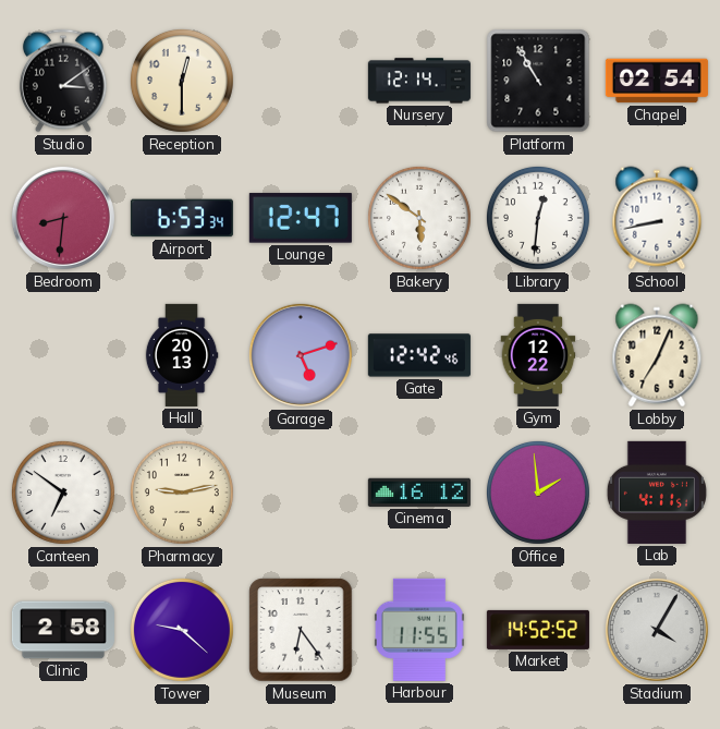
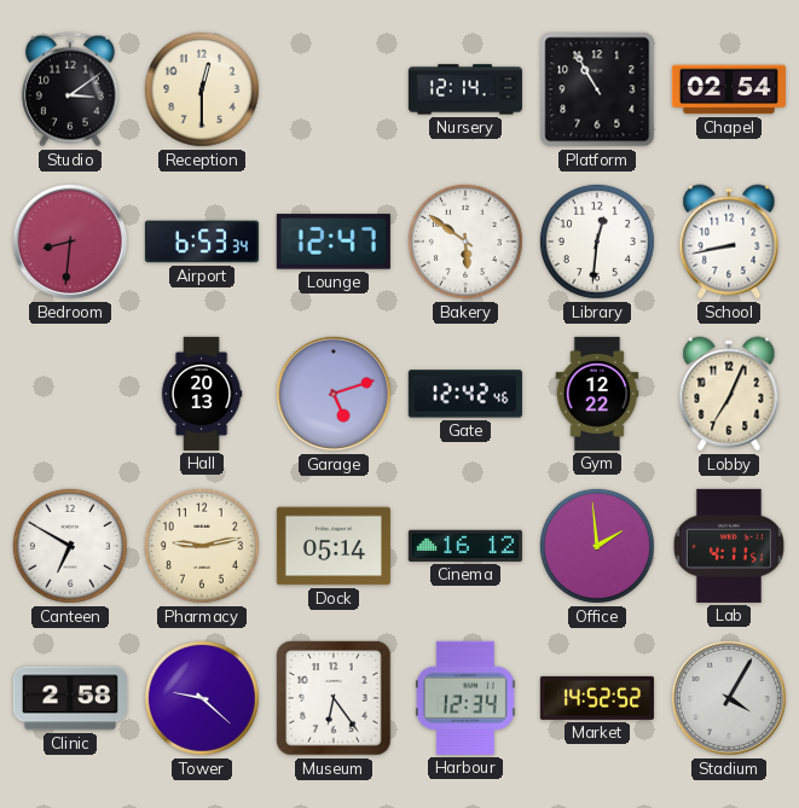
Canteen: 6:51 -> 6:50
Dock: none -> 05:14
Harbour: 11:55 -> 12:34
